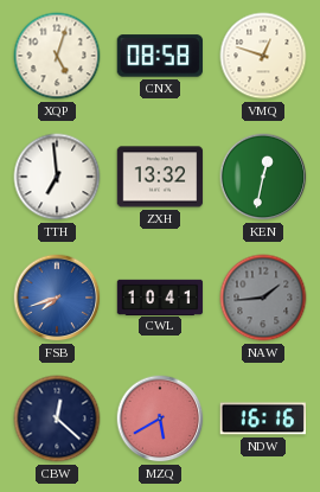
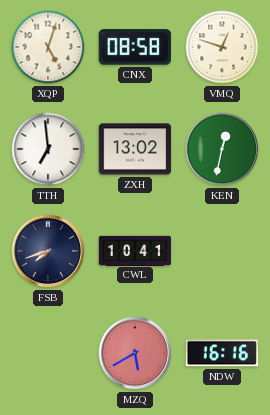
ZXH: 13:32 -> 13:02
FSB dial: blue -> navy
NAW: 1:44 -> none
CBW: 12:22 -> none
